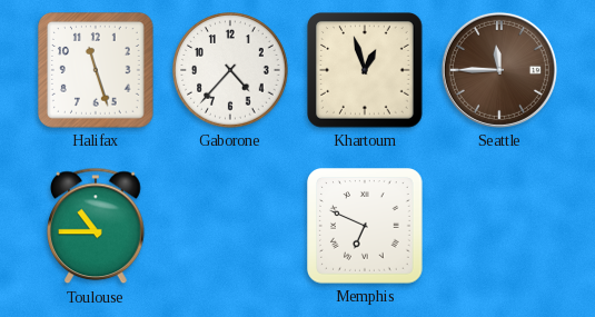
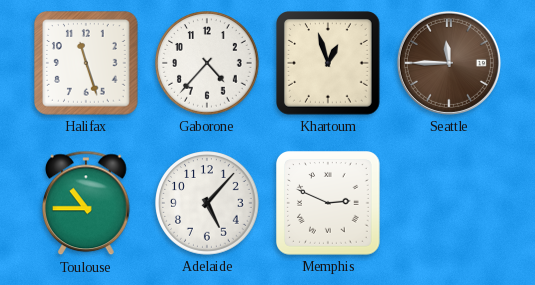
Adelaide: none -> 5:07
Memphis: 6:49 -> 2:49
